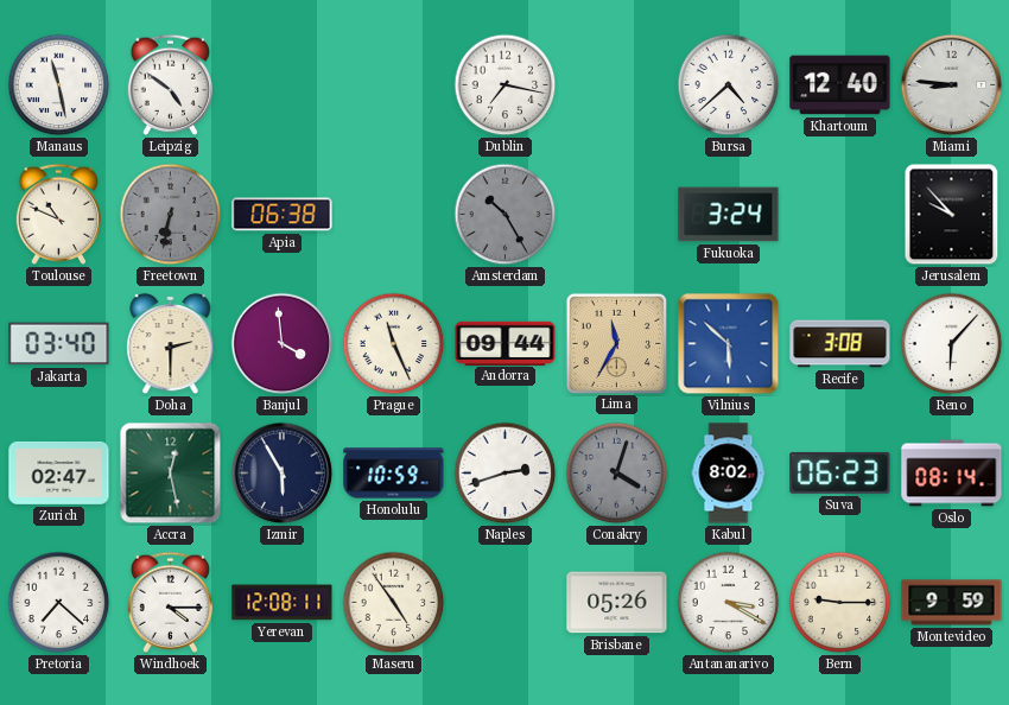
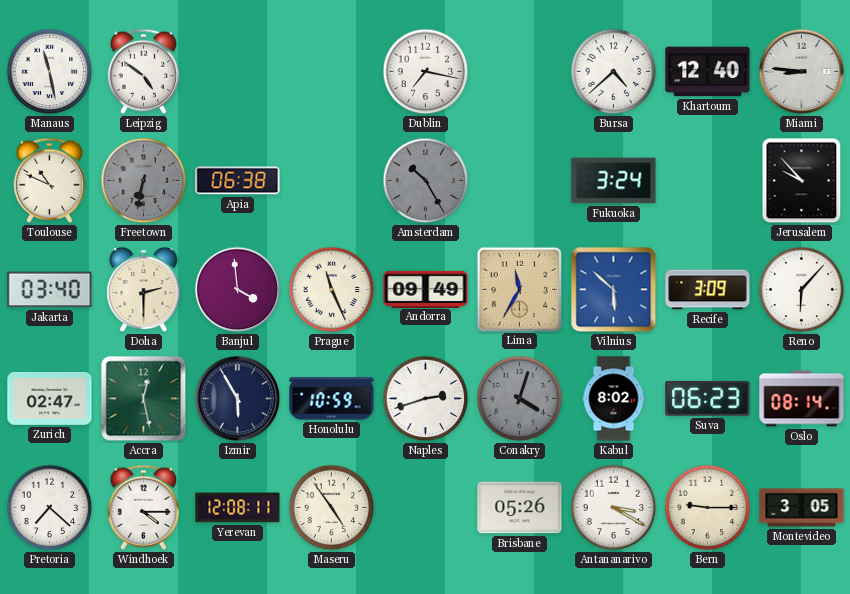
Andorra: 09:44 -> 09:49
Recife: 3:08 -> 3:09
Montevideo: 9:59 -> 3:05
